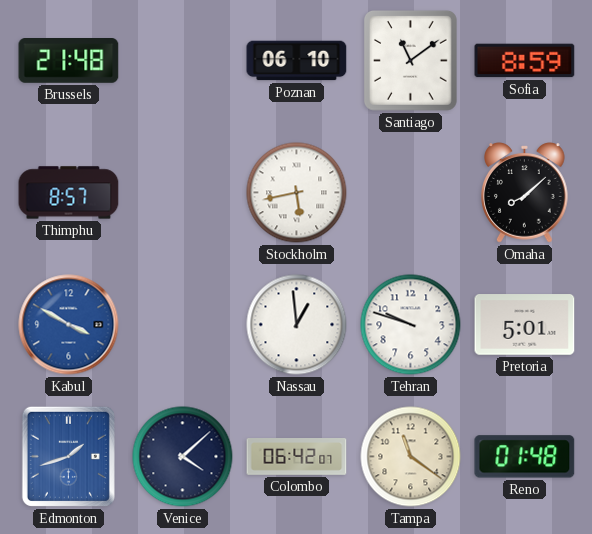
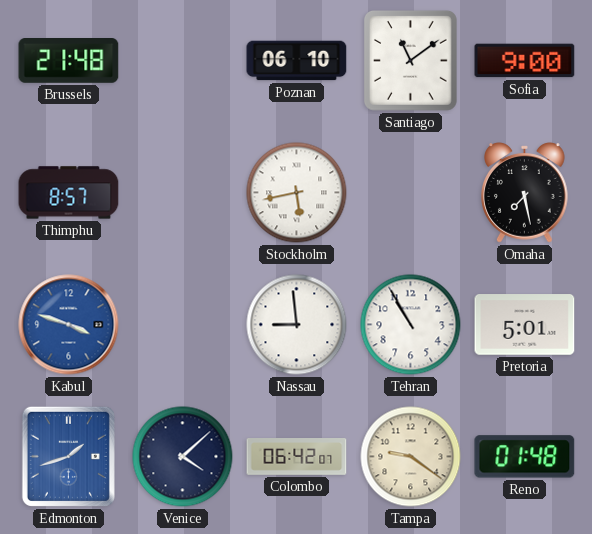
Sofia: 8:59 -> 9:00
Omaha: 8:08 -> 7:28
Kabul: 3:50 -> 3:48
Nassau: 12:59 -> 8:59
Tehran: 9:48 -> 10:55
Tampa: 11:21 -> 9:21
